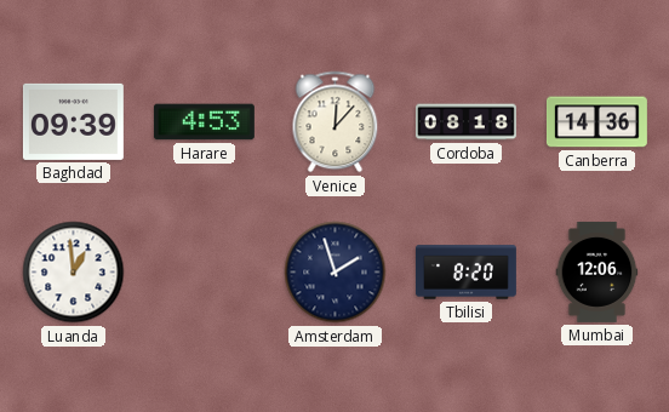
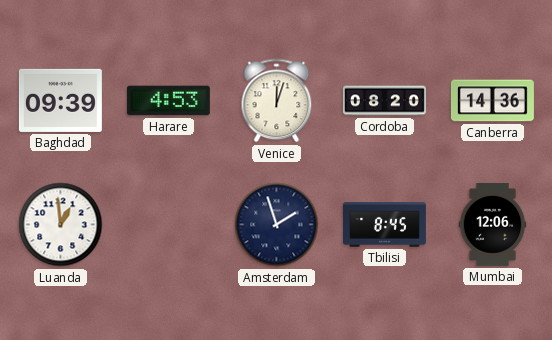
Venice: 12:07 -> 12:03
Cordoba: 08:18 -> 08:20
Tbilisi: 8:20 -> 8:45
